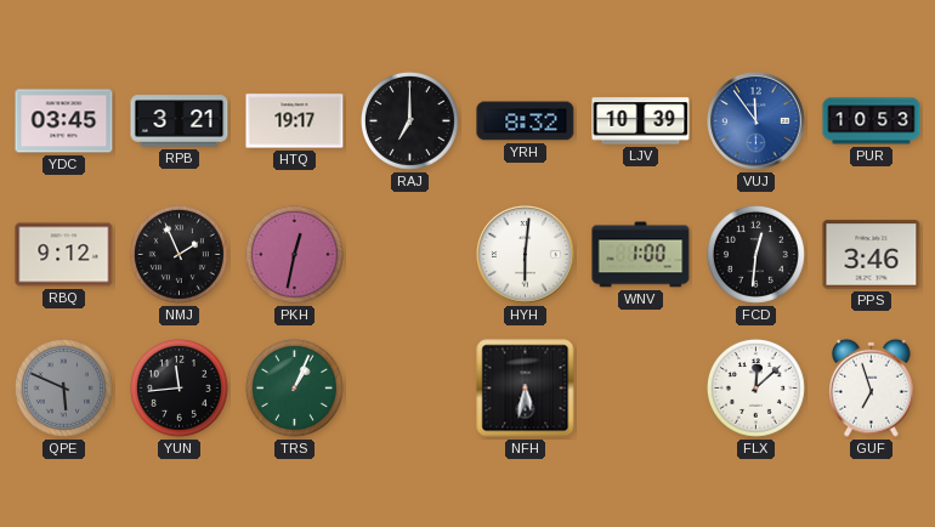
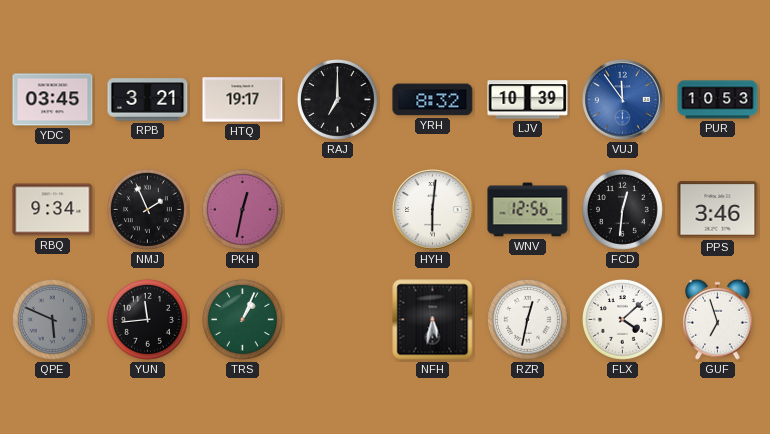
RBQ: 9:12 -> 9:34
WNV: 1:00 -> 12:56
RZR: none -> 12:32
FLX: 12:08 -> 4:08
